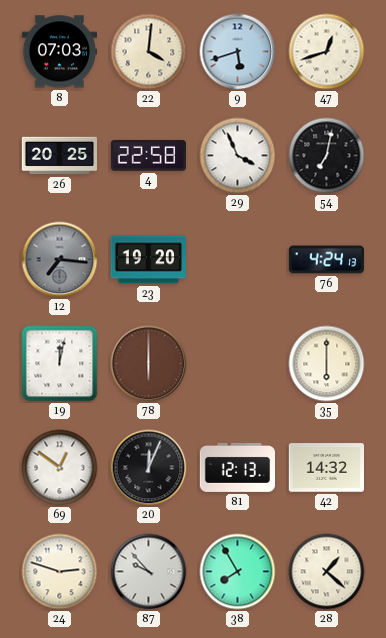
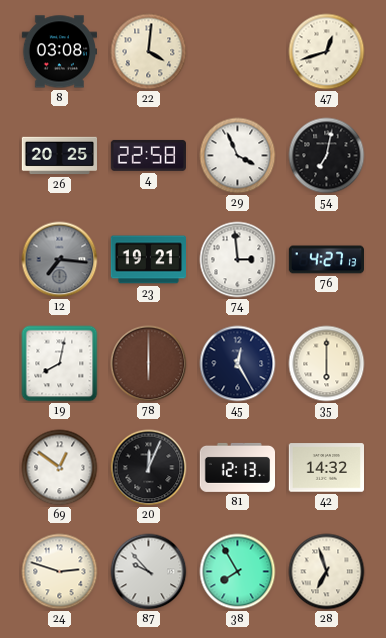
8: 07:03 -> 03:08
9: 5:42 -> none
23: 19:20 -> 19:21
74: none -> 2:59
76: 4:24 -> 4:27
19: 12:02 -> 8:02
45: none -> 12:25
28: 1:22 -> 6:57
